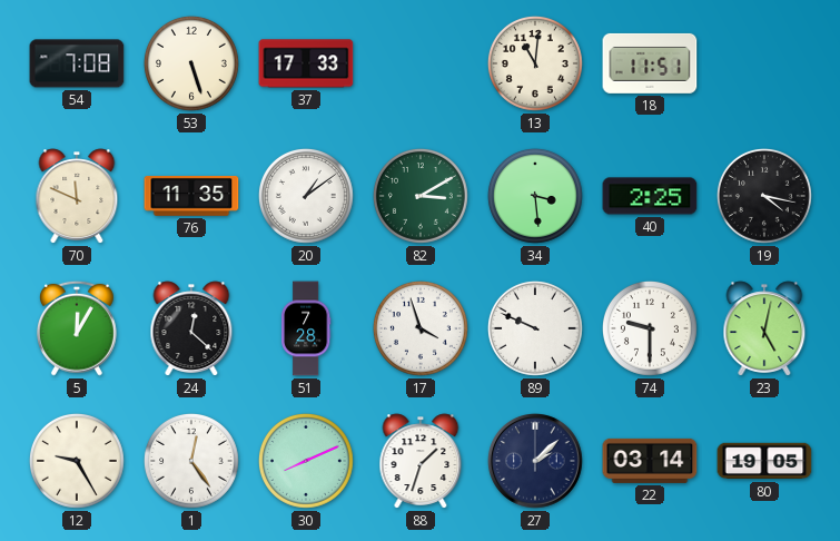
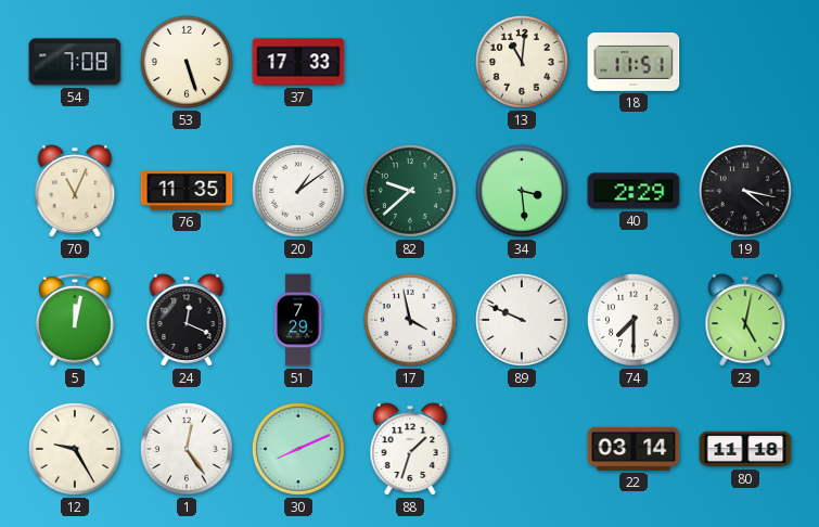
70: 11:49 -> 11:04
82: 3:10 -> 9:38
40: 2:25 -> 2:29
5: 12:05 -> 12:02
24: 12:22 -> 12:19
51: 7:28 -> 7:29
17: 3:57 -> 3:58
74: 9:30 -> 7:30
27: 2:08 -> none
80: 19:05 -> 11:18
